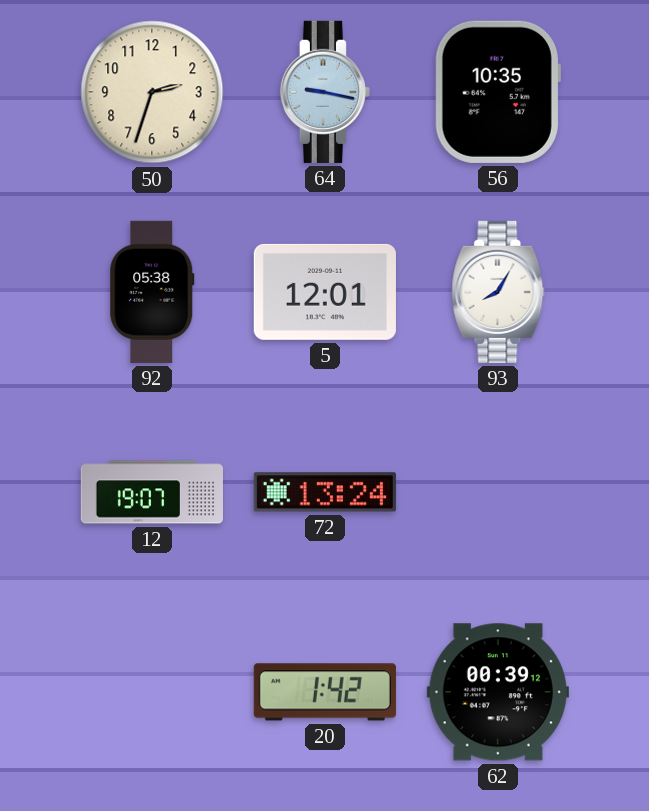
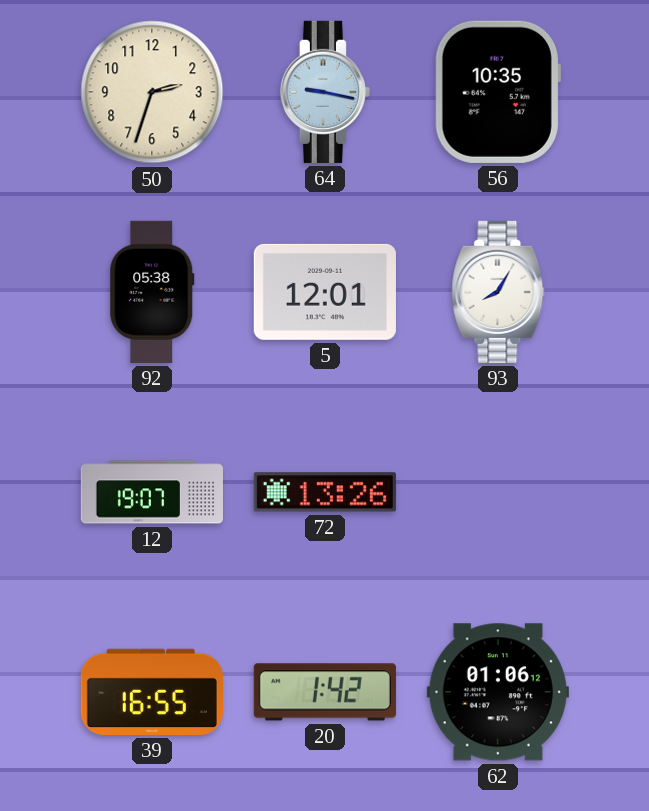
72: 13:24 -> 13:26
39: none -> 16:55
62: 00:39 -> 01:06
